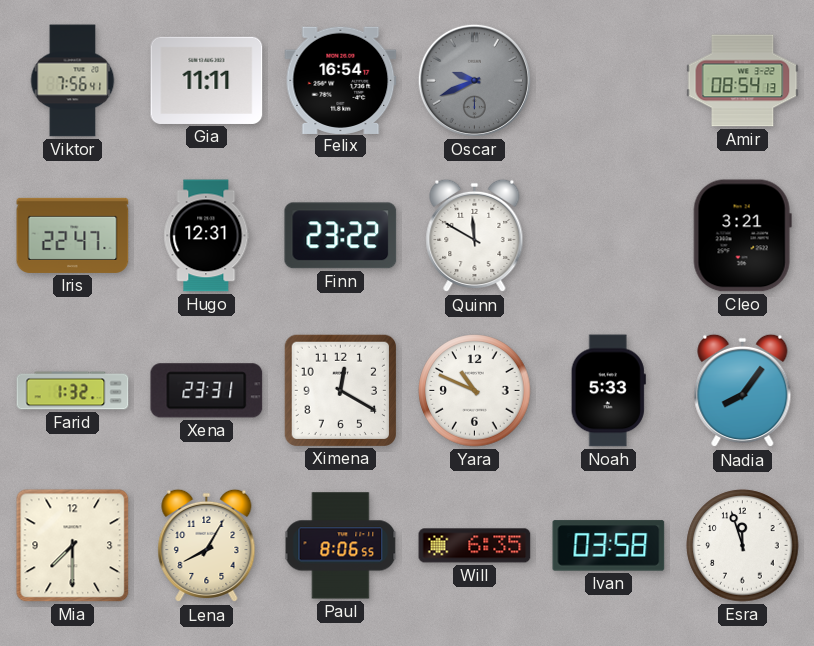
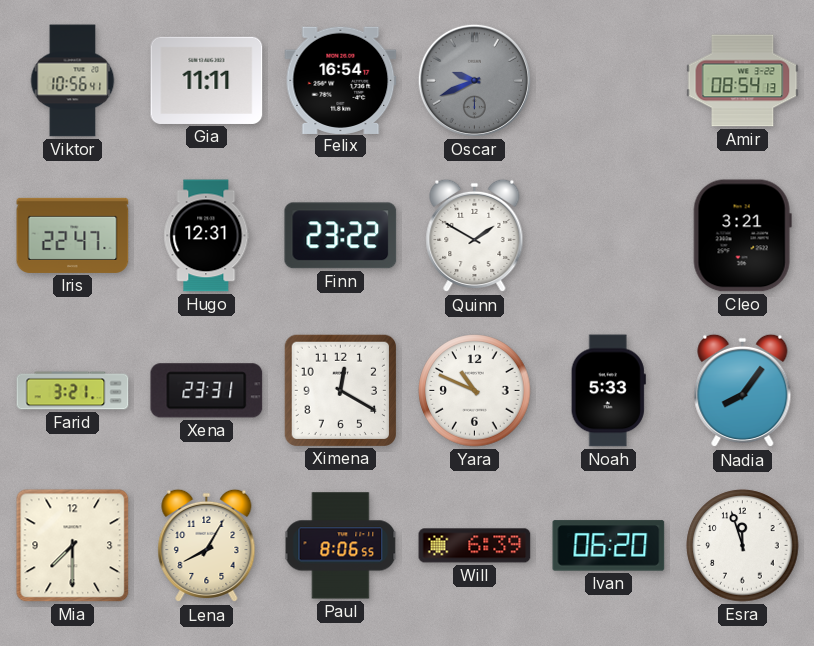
Viktor: 7:56 -> 10:56
Quinn: 11:50 -> 1:50
Farid: 1:32 -> 3:21
Will: 6:35 -> 6:39
Ivan: 03:58 -> 06:20
